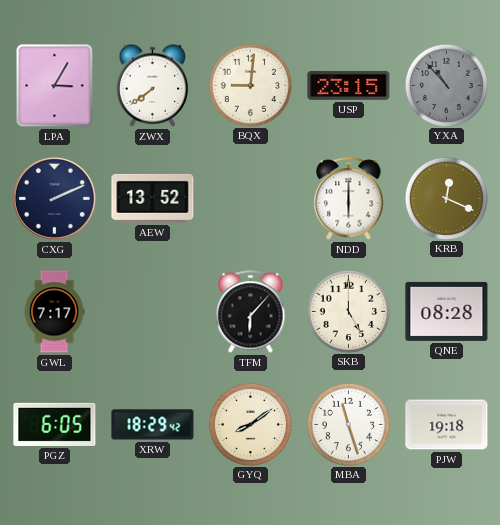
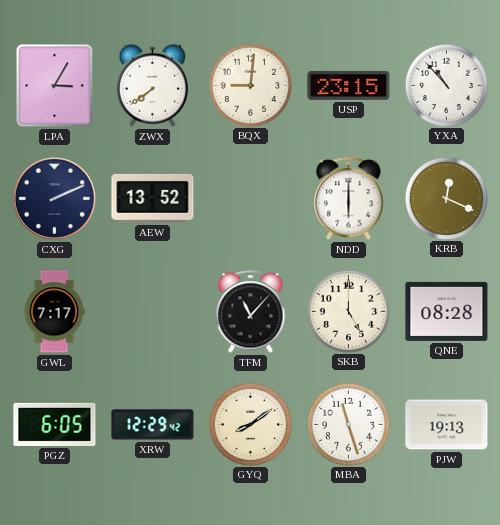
YXA dial: grey -> white
TFM: 6:07 -> 11:07
XRW: 18:29 -> 12:29
PJW: 19:18 -> 19:13
